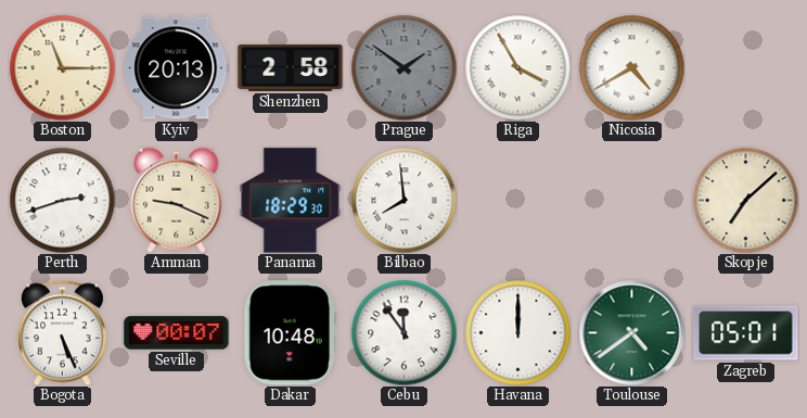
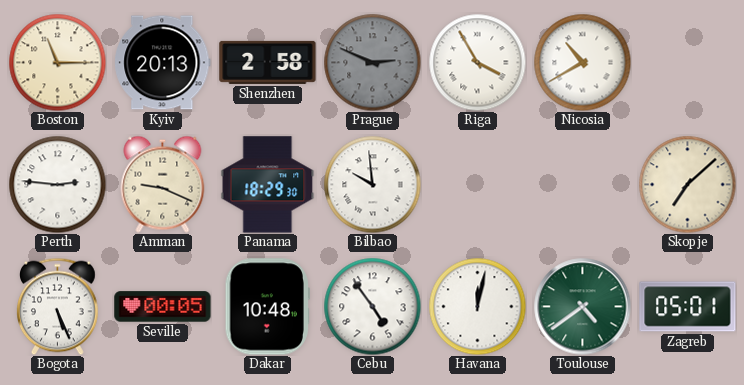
Prague: 1:51 -> 2:49
Nicosia: 4:40 -> 10:40
Perth: 2:42 -> 2:46
Bilbao: 7:59 -> 9:59
Seville: 00:07 -> 00:05
Cebu: 11:54 -> 4:54
Havana: 12:00 -> 12:02
